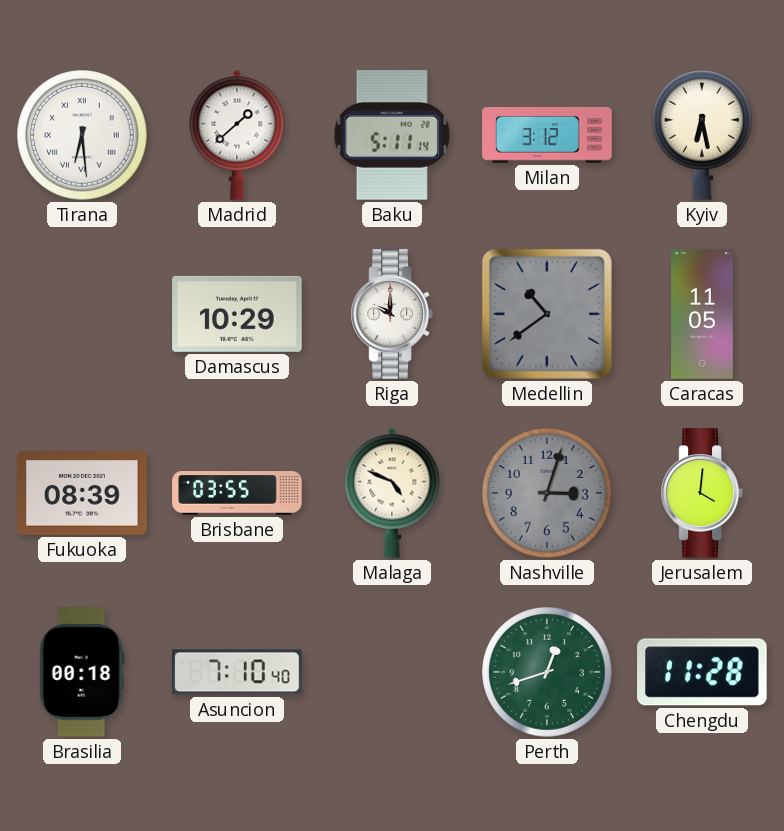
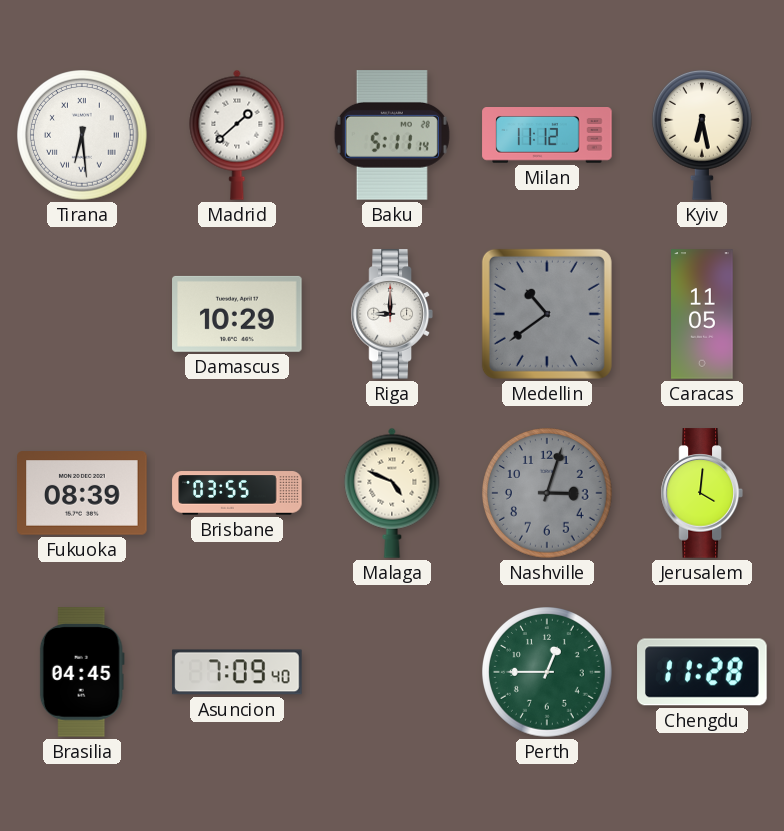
Milan: 3:12 -> 11:12
Riga: 10:00 -> 9:00
Brasilia: 00:18 -> 04:45
Asuncion: 7:10 -> 7:09
Perth: 12:42 -> 12:45
